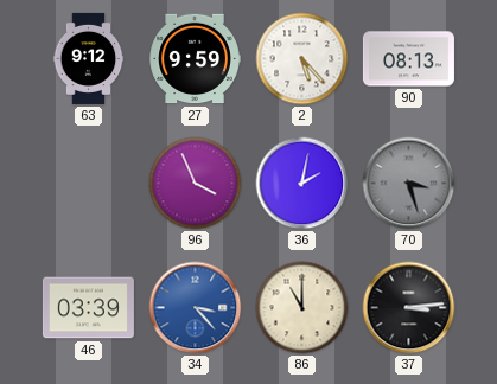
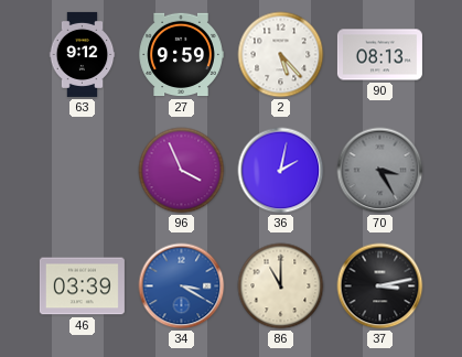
70: 3:27 -> 3:25
34: 3:23 -> 3:20
37: 3:14 -> 3:13
